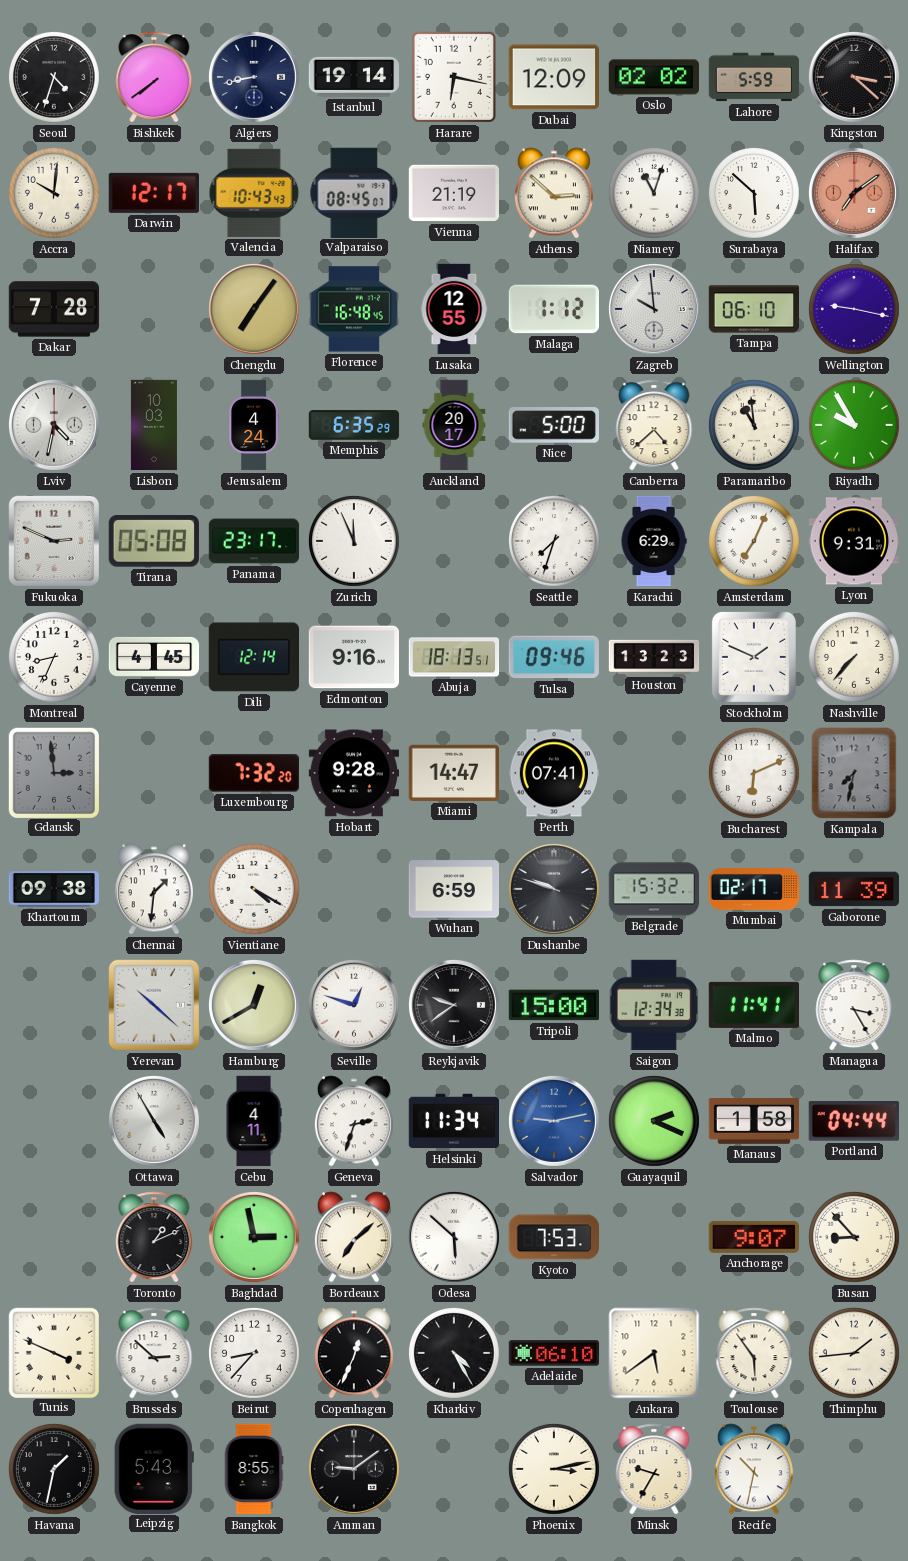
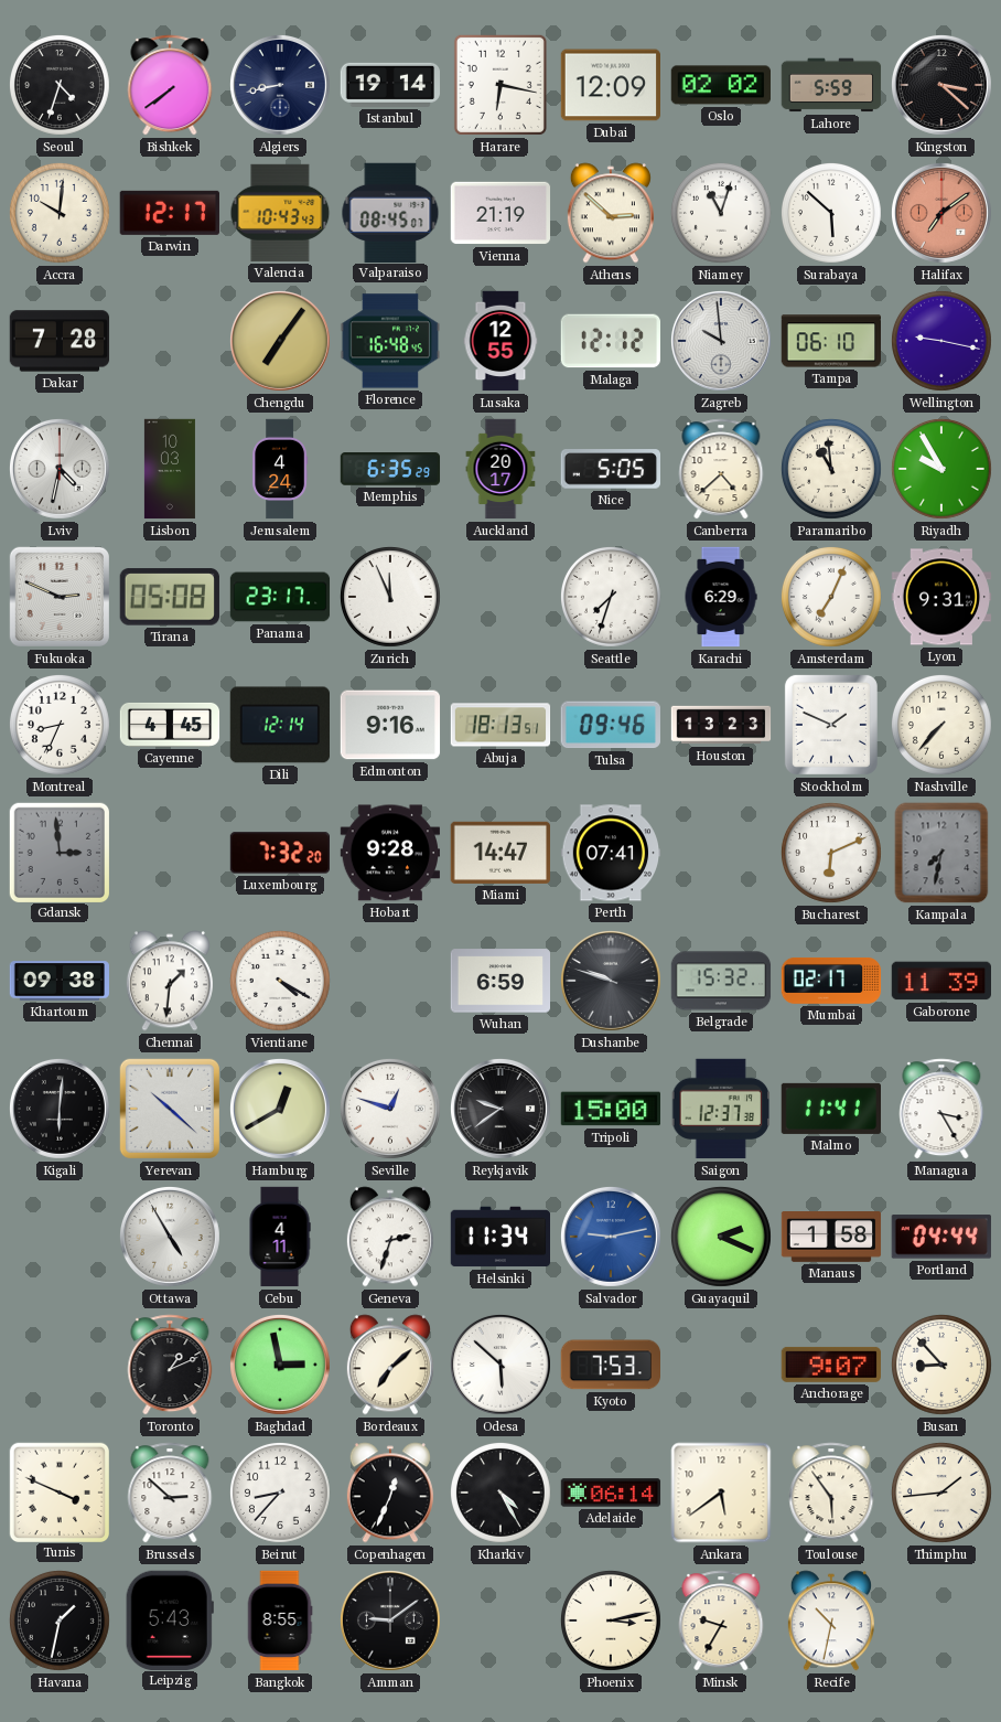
Malaga: 1:12 -> 12:12
Nice: 5:00 -> 5:05
Kigali: none -> 6:01
Saigon: 12:34 -> 12:37
Adelaide: 06:10 -> 06:14
